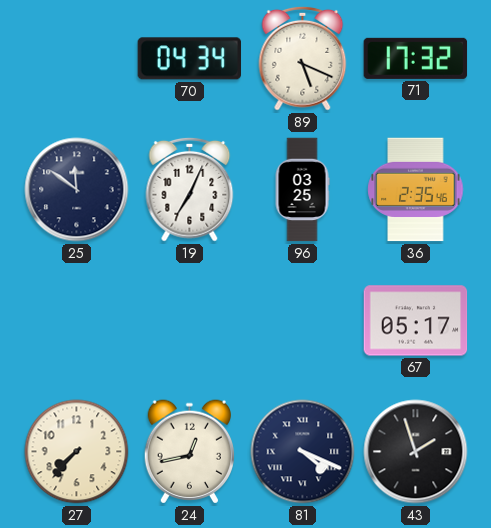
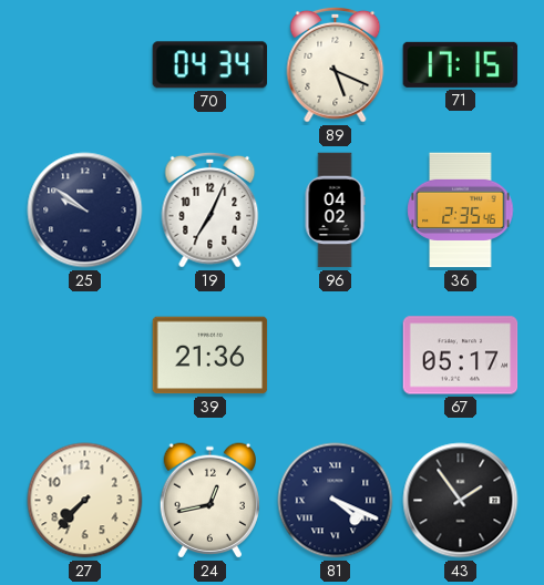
71: 17:32 -> 17:15
25: 11:51 -> 9:51
96: 03:25 -> 04:02
39: none -> 21:36
43: 1:57 -> 1:54
